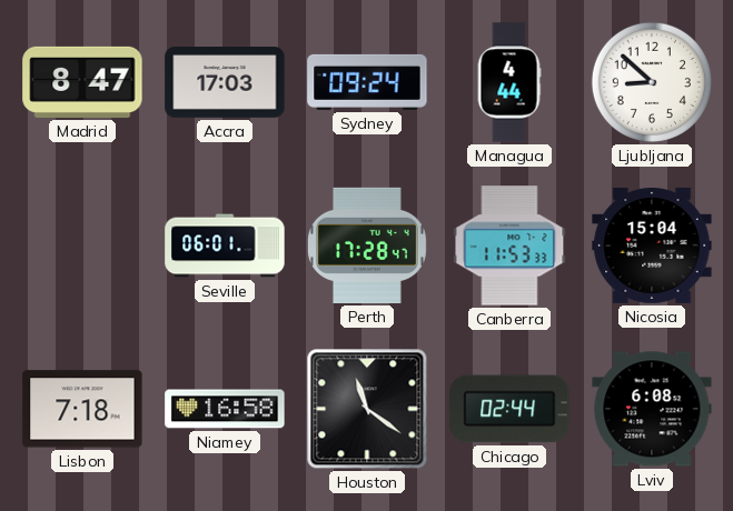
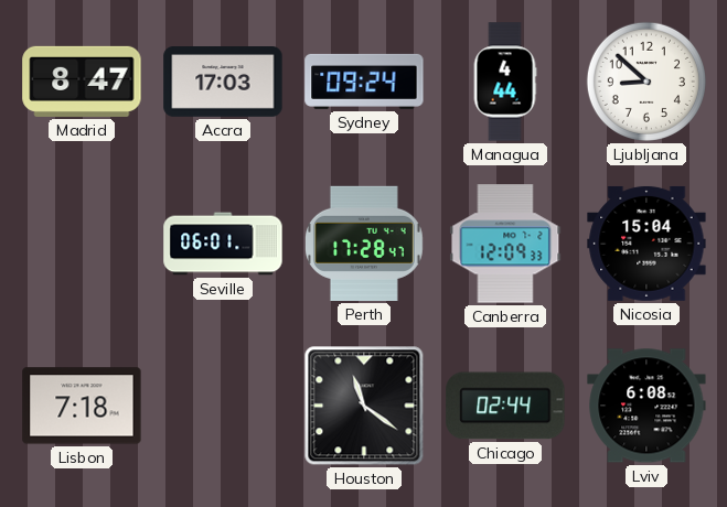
Canberra: 11:53 -> 12:09
Niamey: 16:58 -> none
